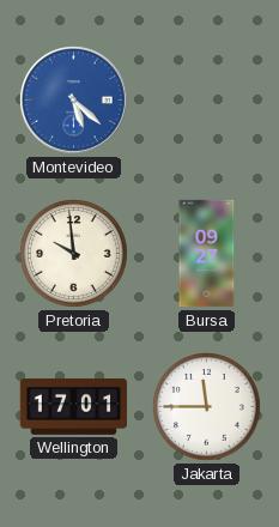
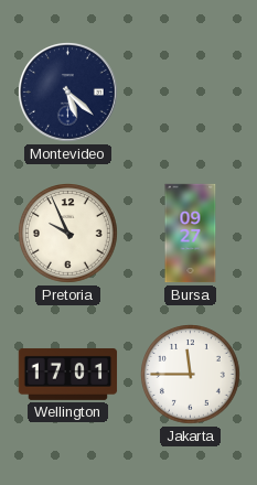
Montevideo dial: blue -> navy
Pretoria: 9:59 -> 9:56
